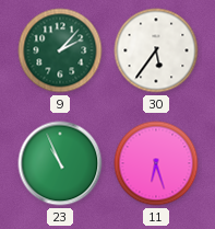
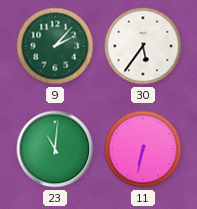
23: 10:56 -> 11:01
11: 6:27 -> 6:32
